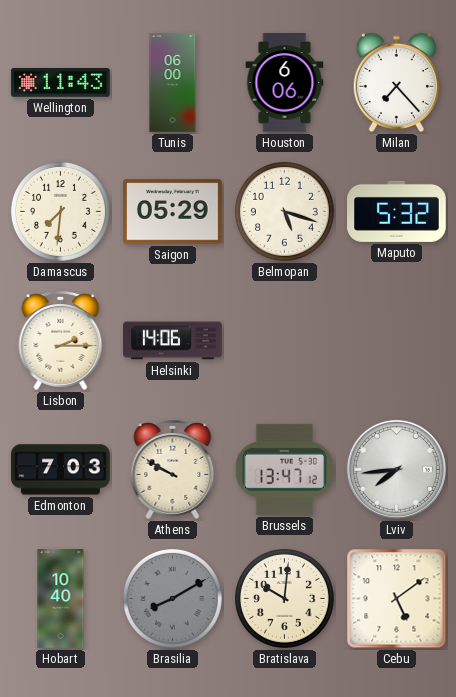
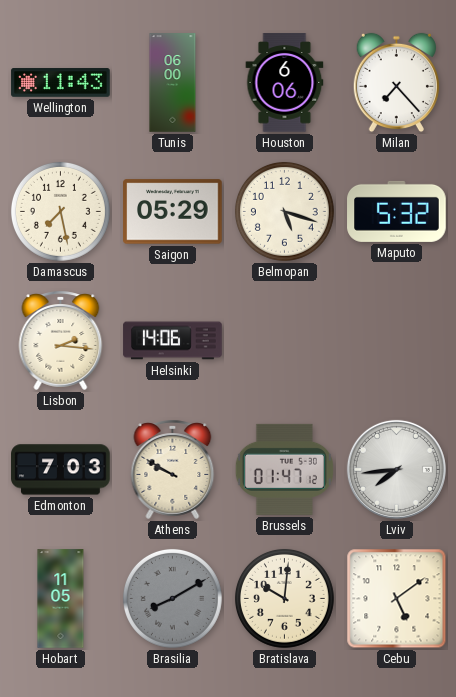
Damascus: 7:31 -> 7:28
Lisbon: 2:15 -> 2:16
Brussels: 13:47 -> 01:47
Hobart: 10:40 -> 11:05
